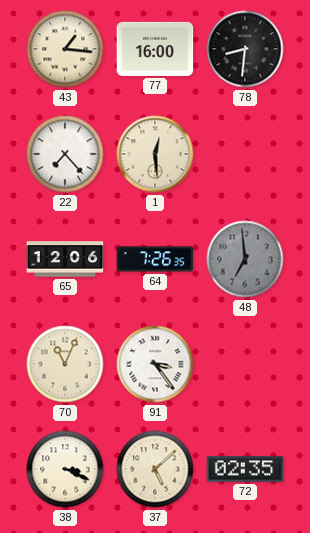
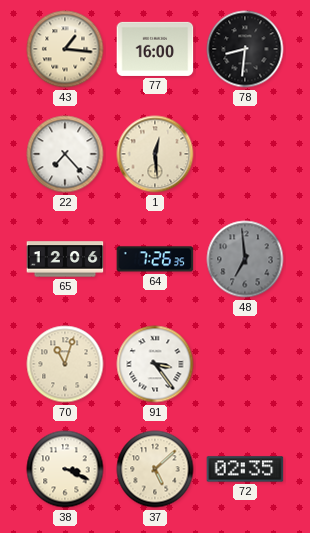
70: 11:04 -> 11:03
